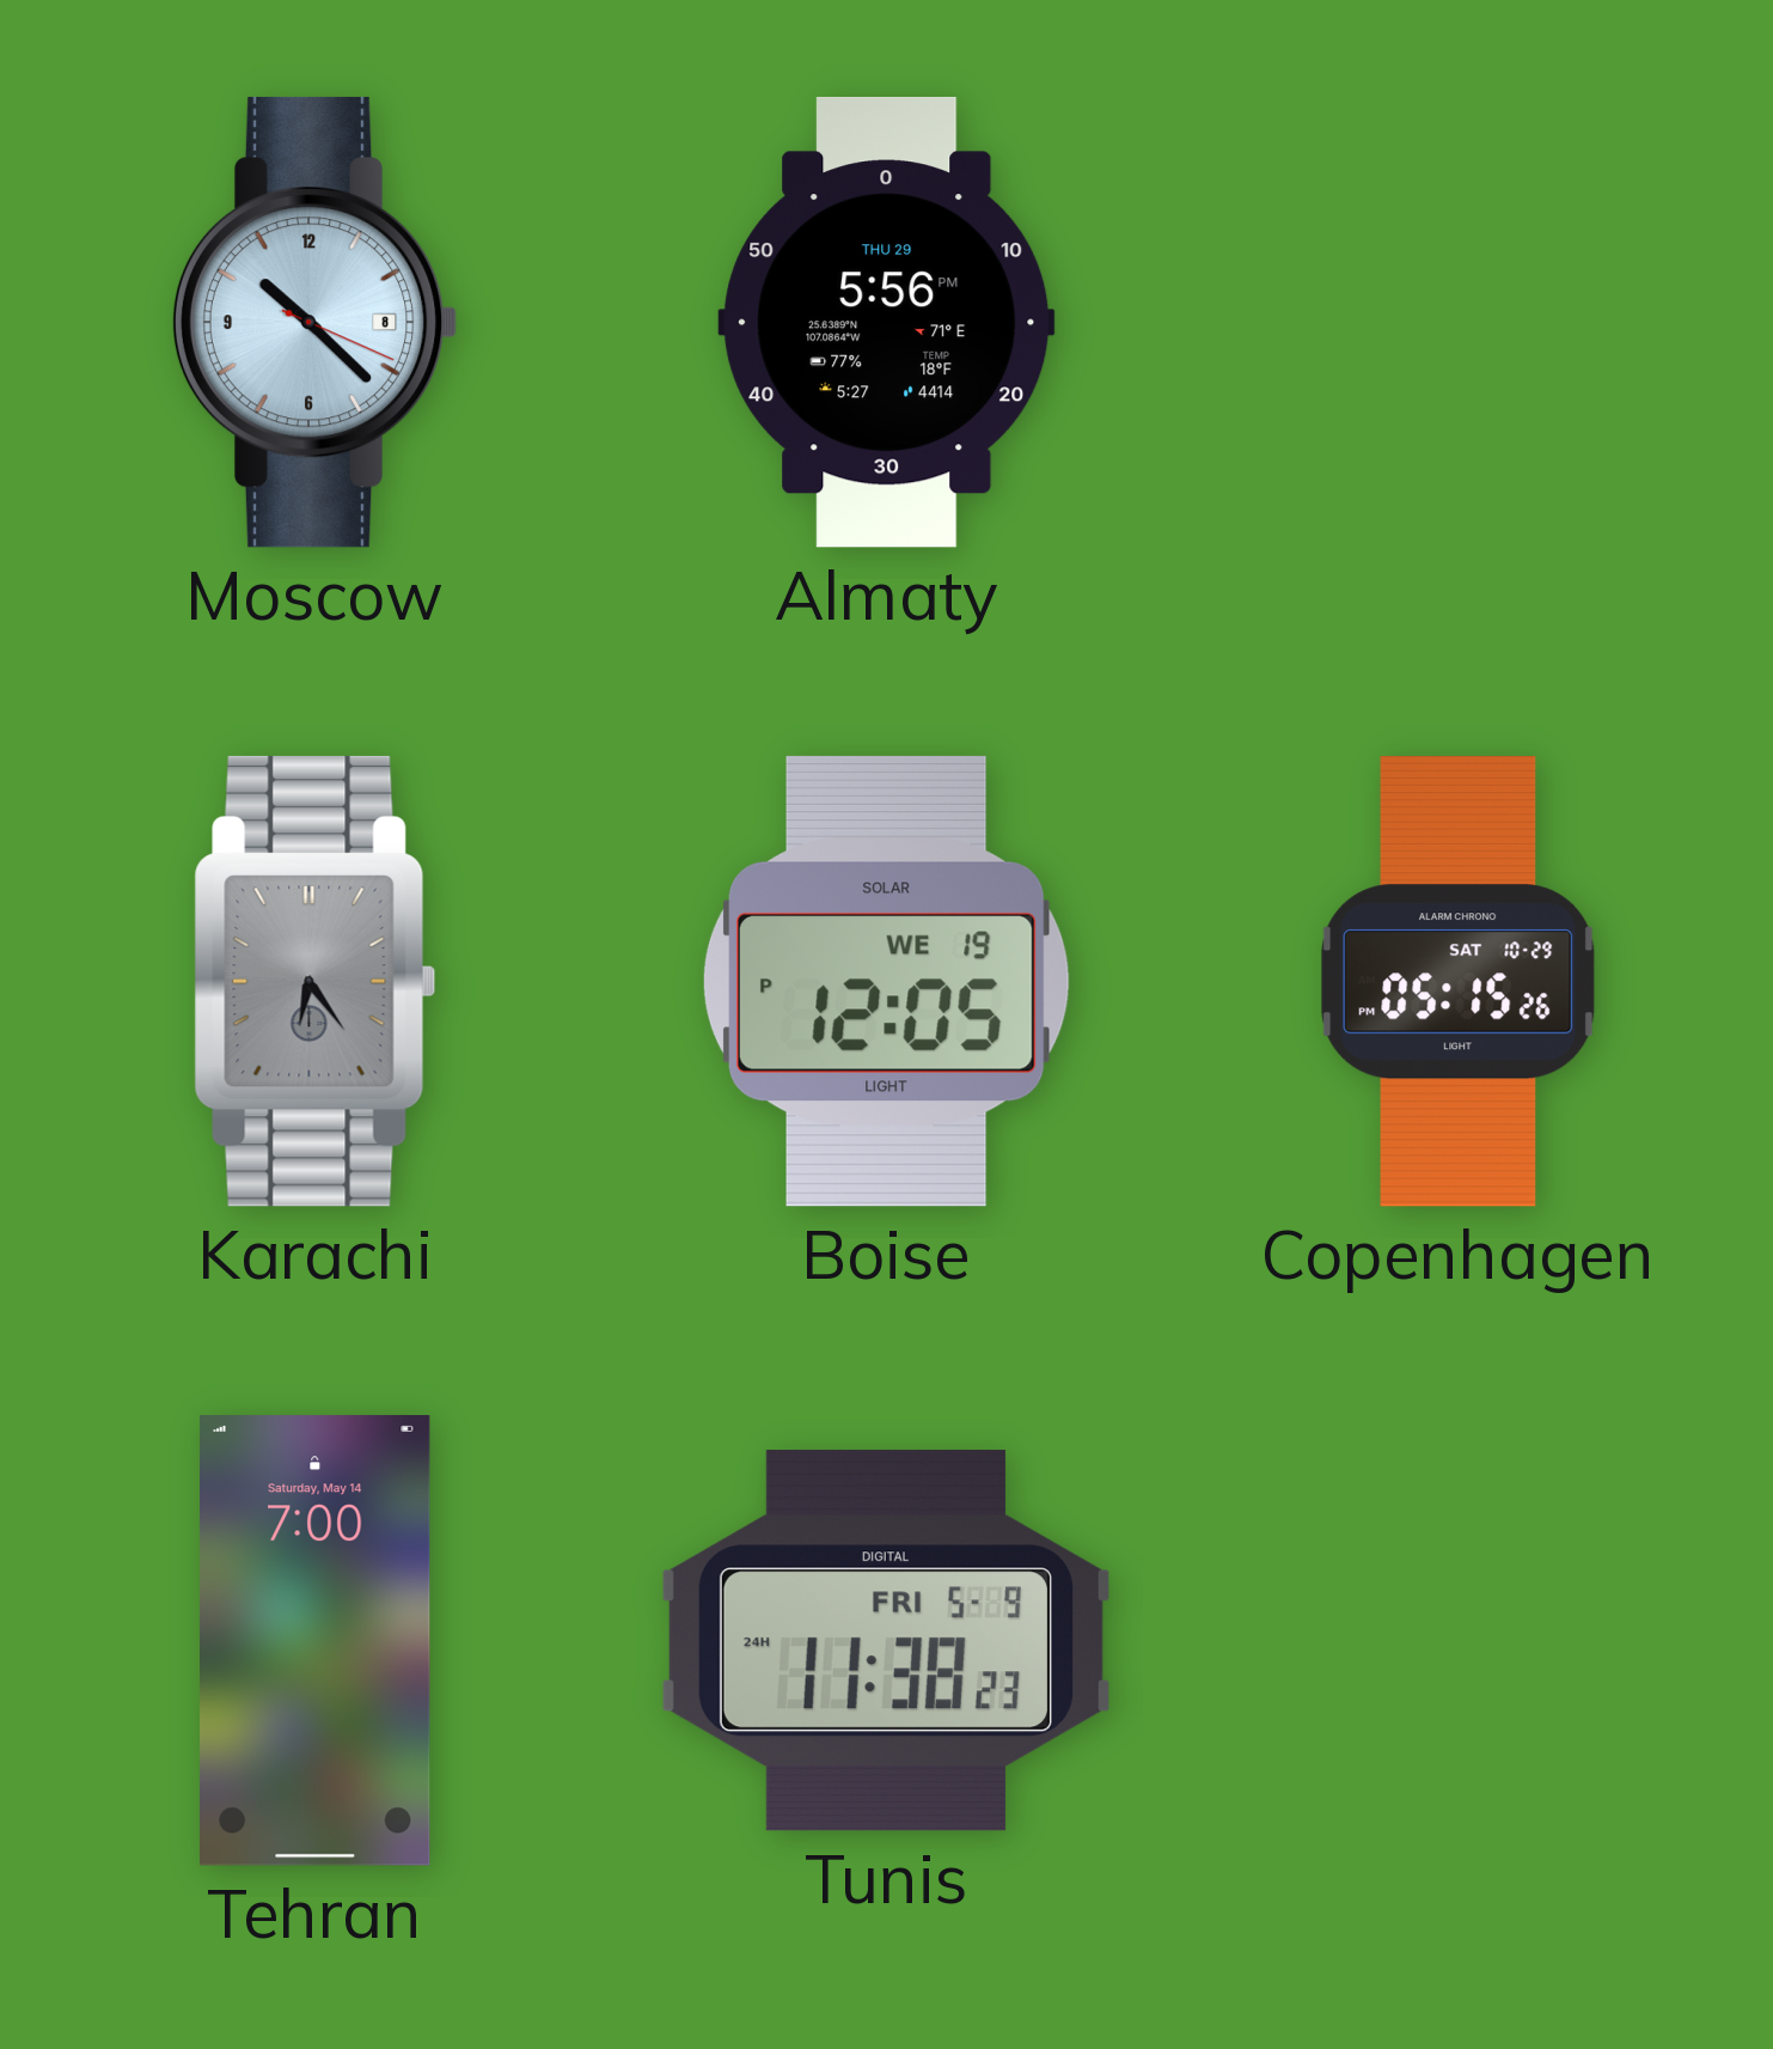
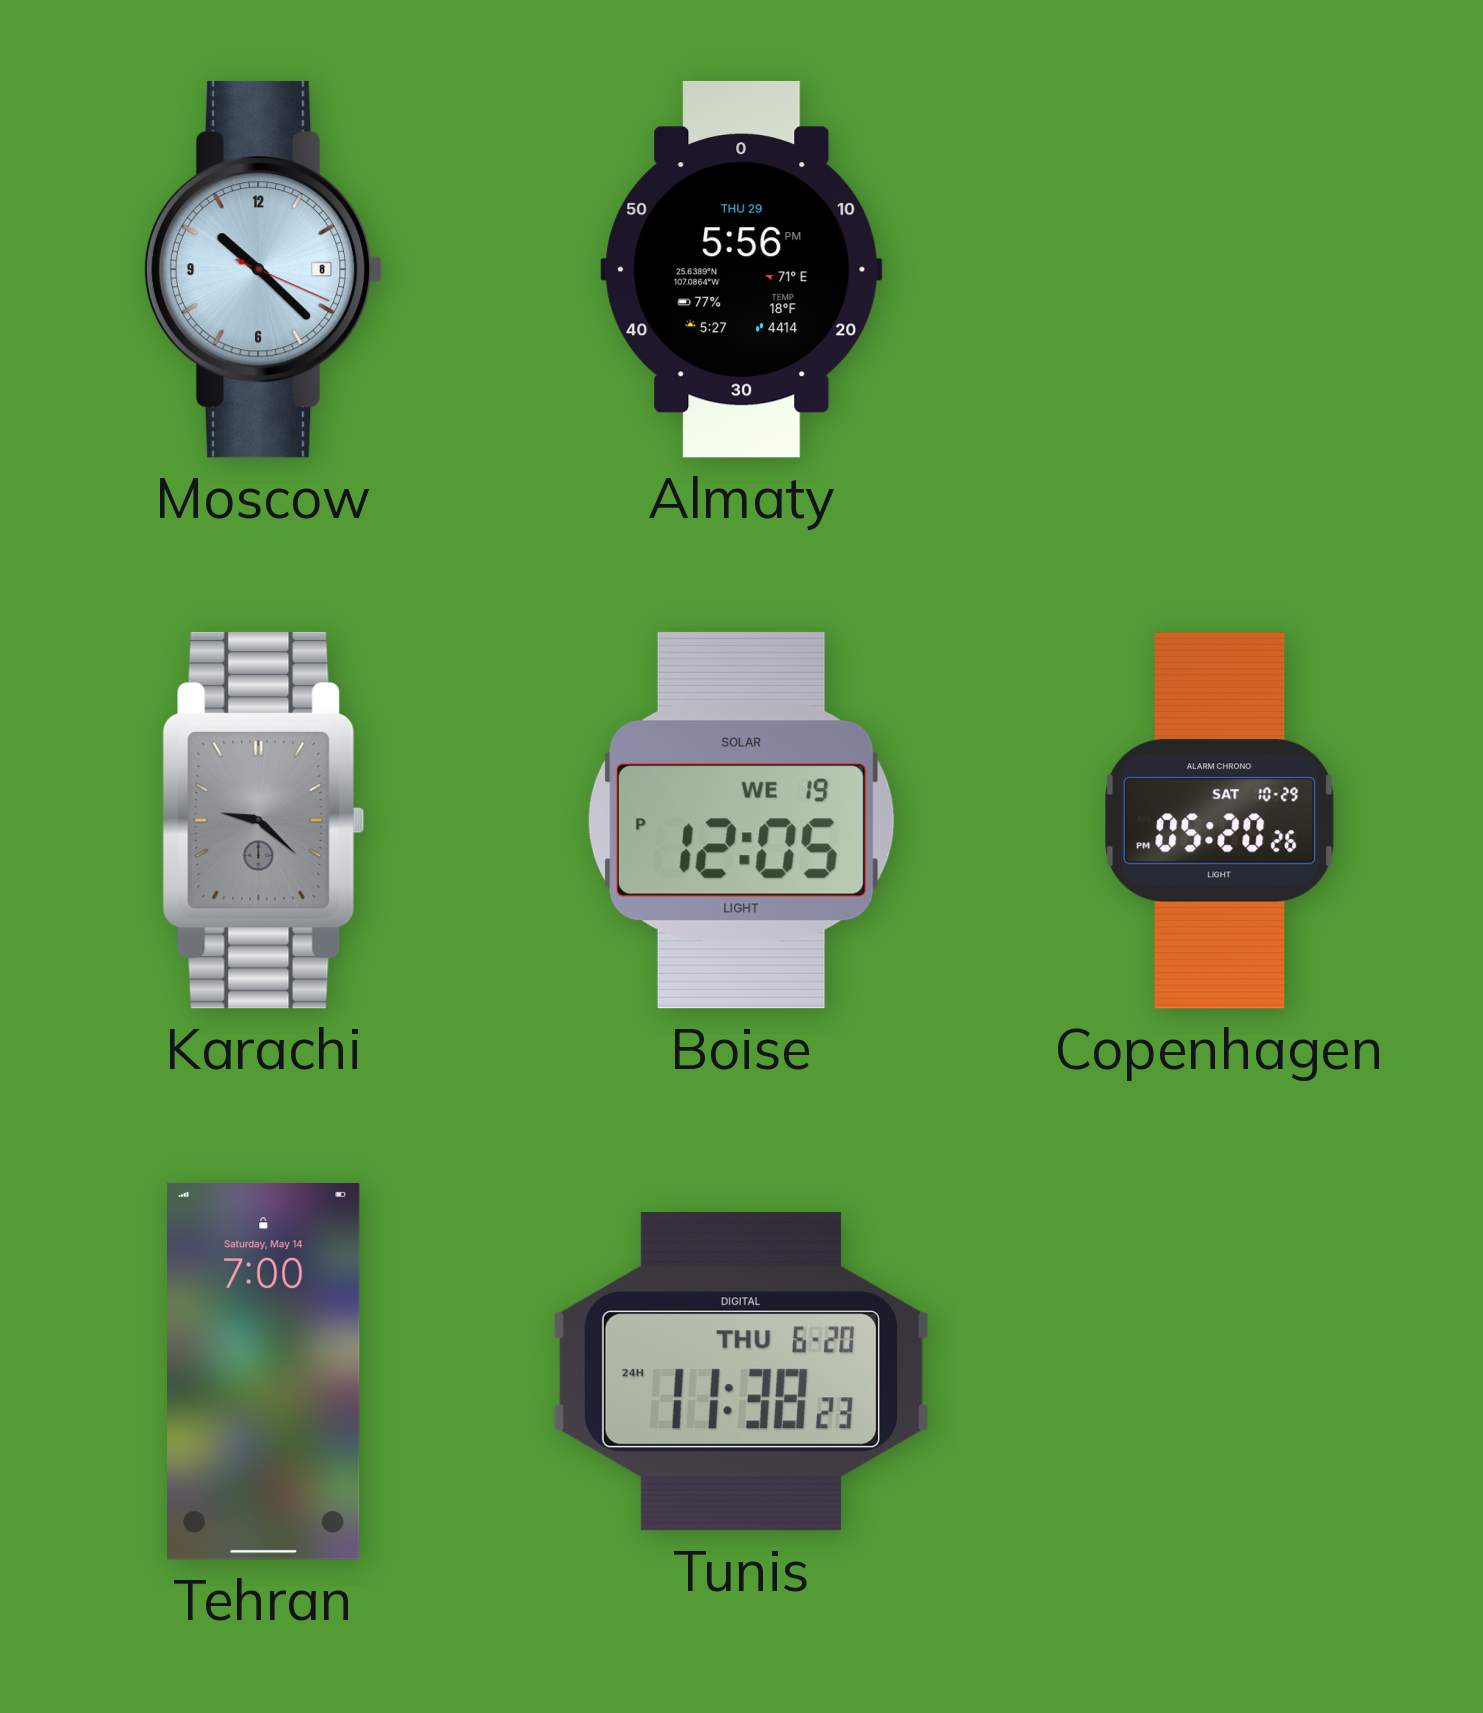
Karachi: 6:24 -> 9:22
Copenhagen: 05:15 -> 05:20
Tunis date: FRI 5-9 -> THU 6-20
